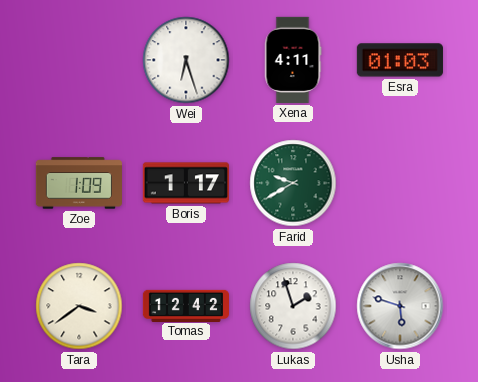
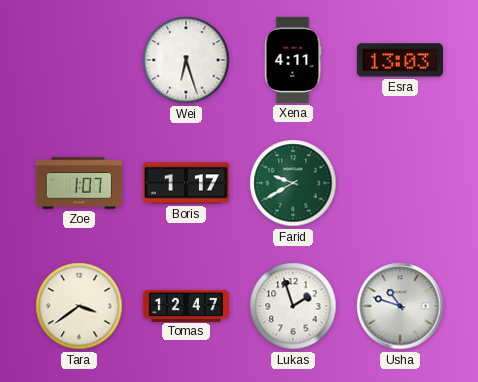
Esra: 01:03 -> 13:03
Zoe: 1:09 -> 1:07
Tomas: 12:42 -> 12:47
Usha: 5:48 -> 10:48
